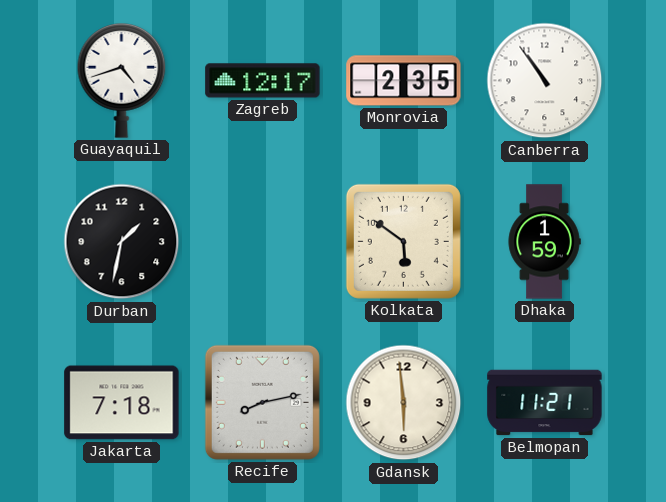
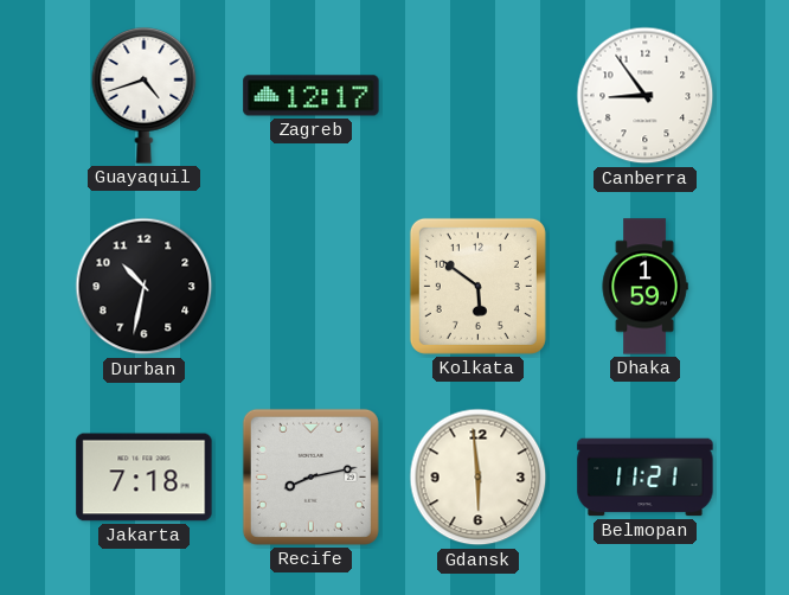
Monrovia: 2:35 -> none
Canberra: 10:54 -> 8:54
Durban: 1:32 -> 10:32
